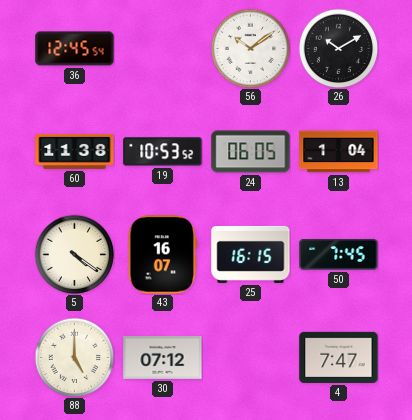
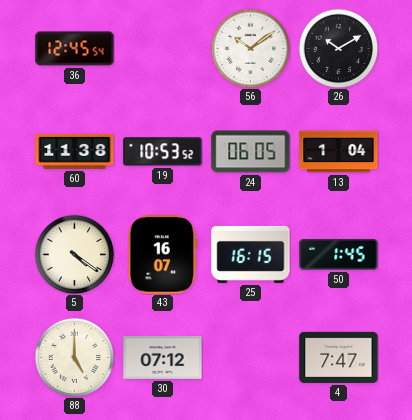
50: 7:45 -> 1:45
